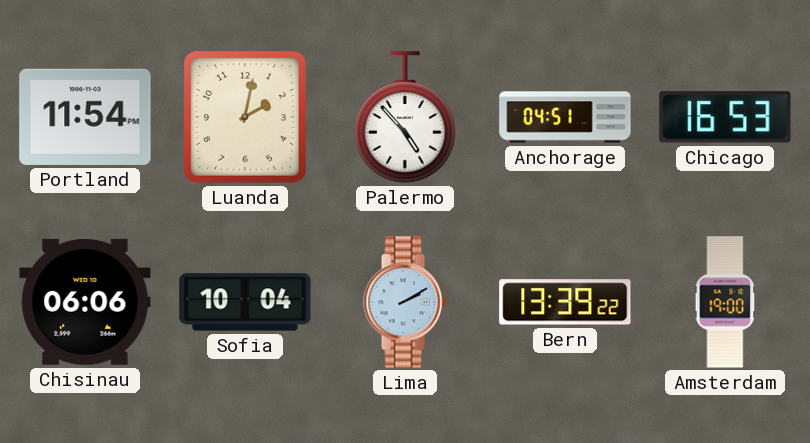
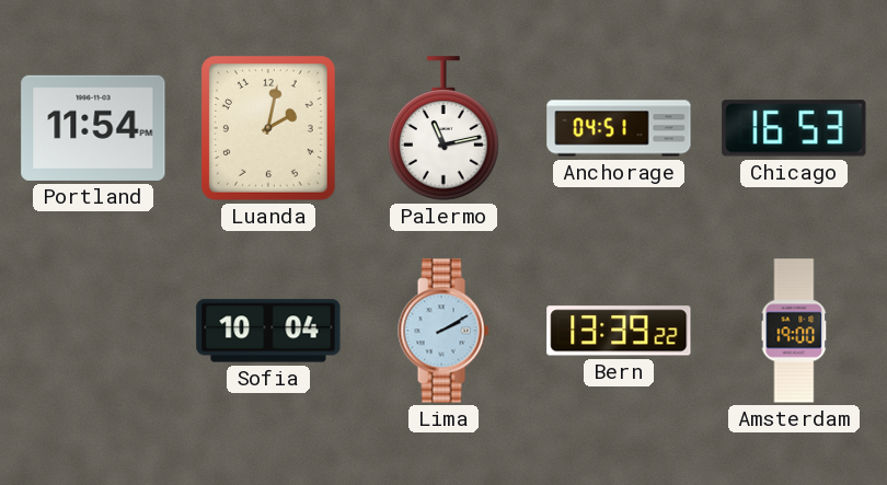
Palermo: 4:53 -> 11:13
Chisinau: 06:06 -> none
